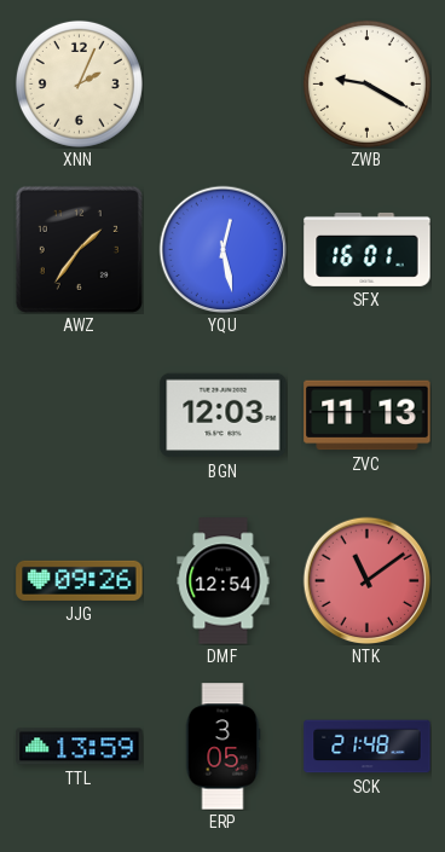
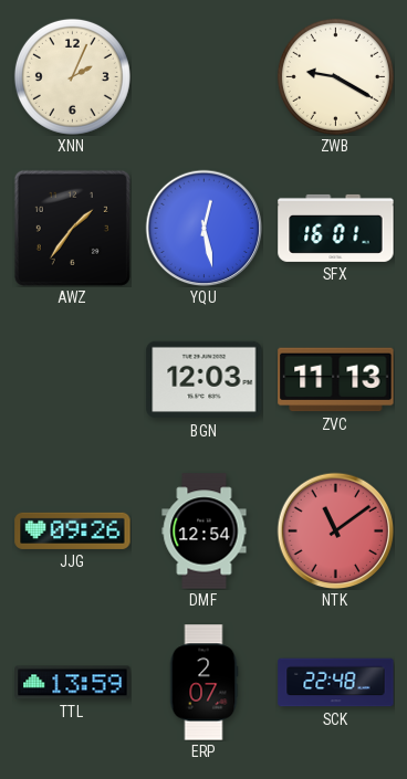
ERP: 3:05 -> 2:07
SCK: 21:48 -> 22:48
